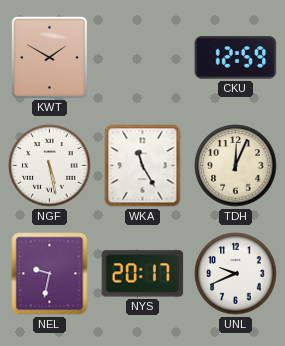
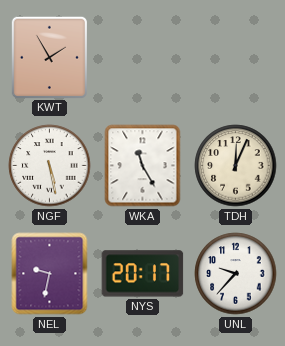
KWT: 1:50 -> 1:55
CKU: 12:59 -> none
UNL: 9:41 -> 9:37
